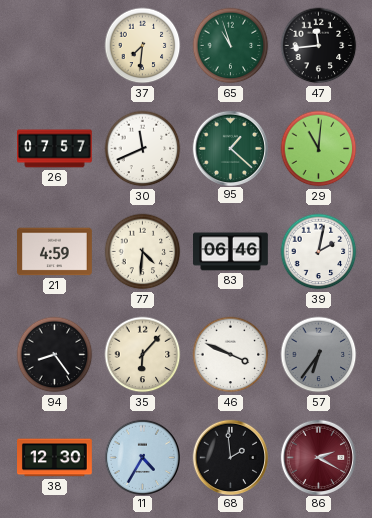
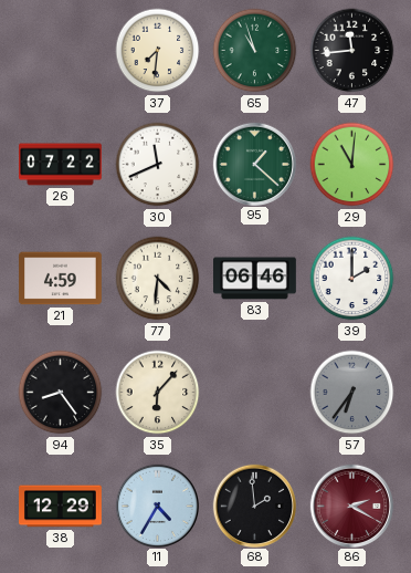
26: 07:57 -> 07:22
39: 2:02 -> 2:00
46: 3:49 -> none
38: 12:30 -> 12:29
